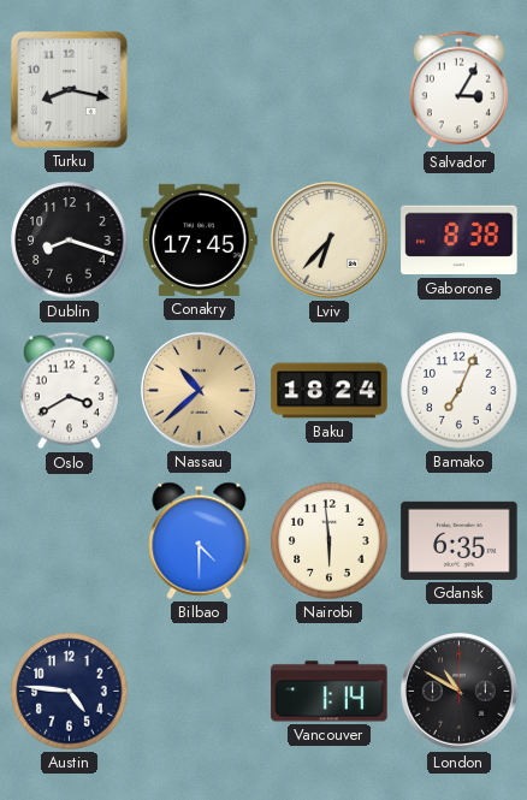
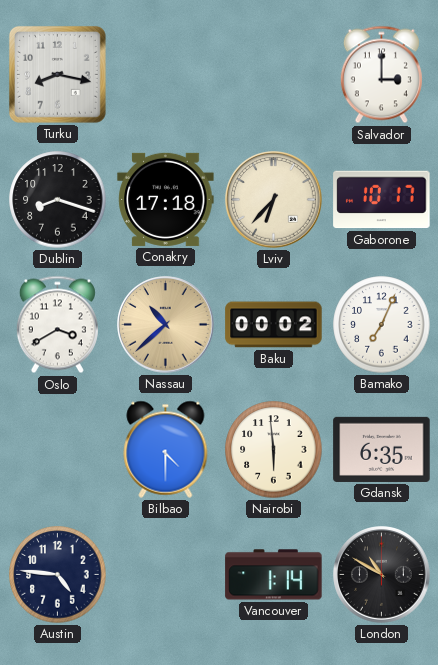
Salvador: 3:05 -> 3:00
Conakry: 17:45 -> 17:18
Gaborone: 8:38 -> 10:17
Baku: 18:24 -> 00:02
